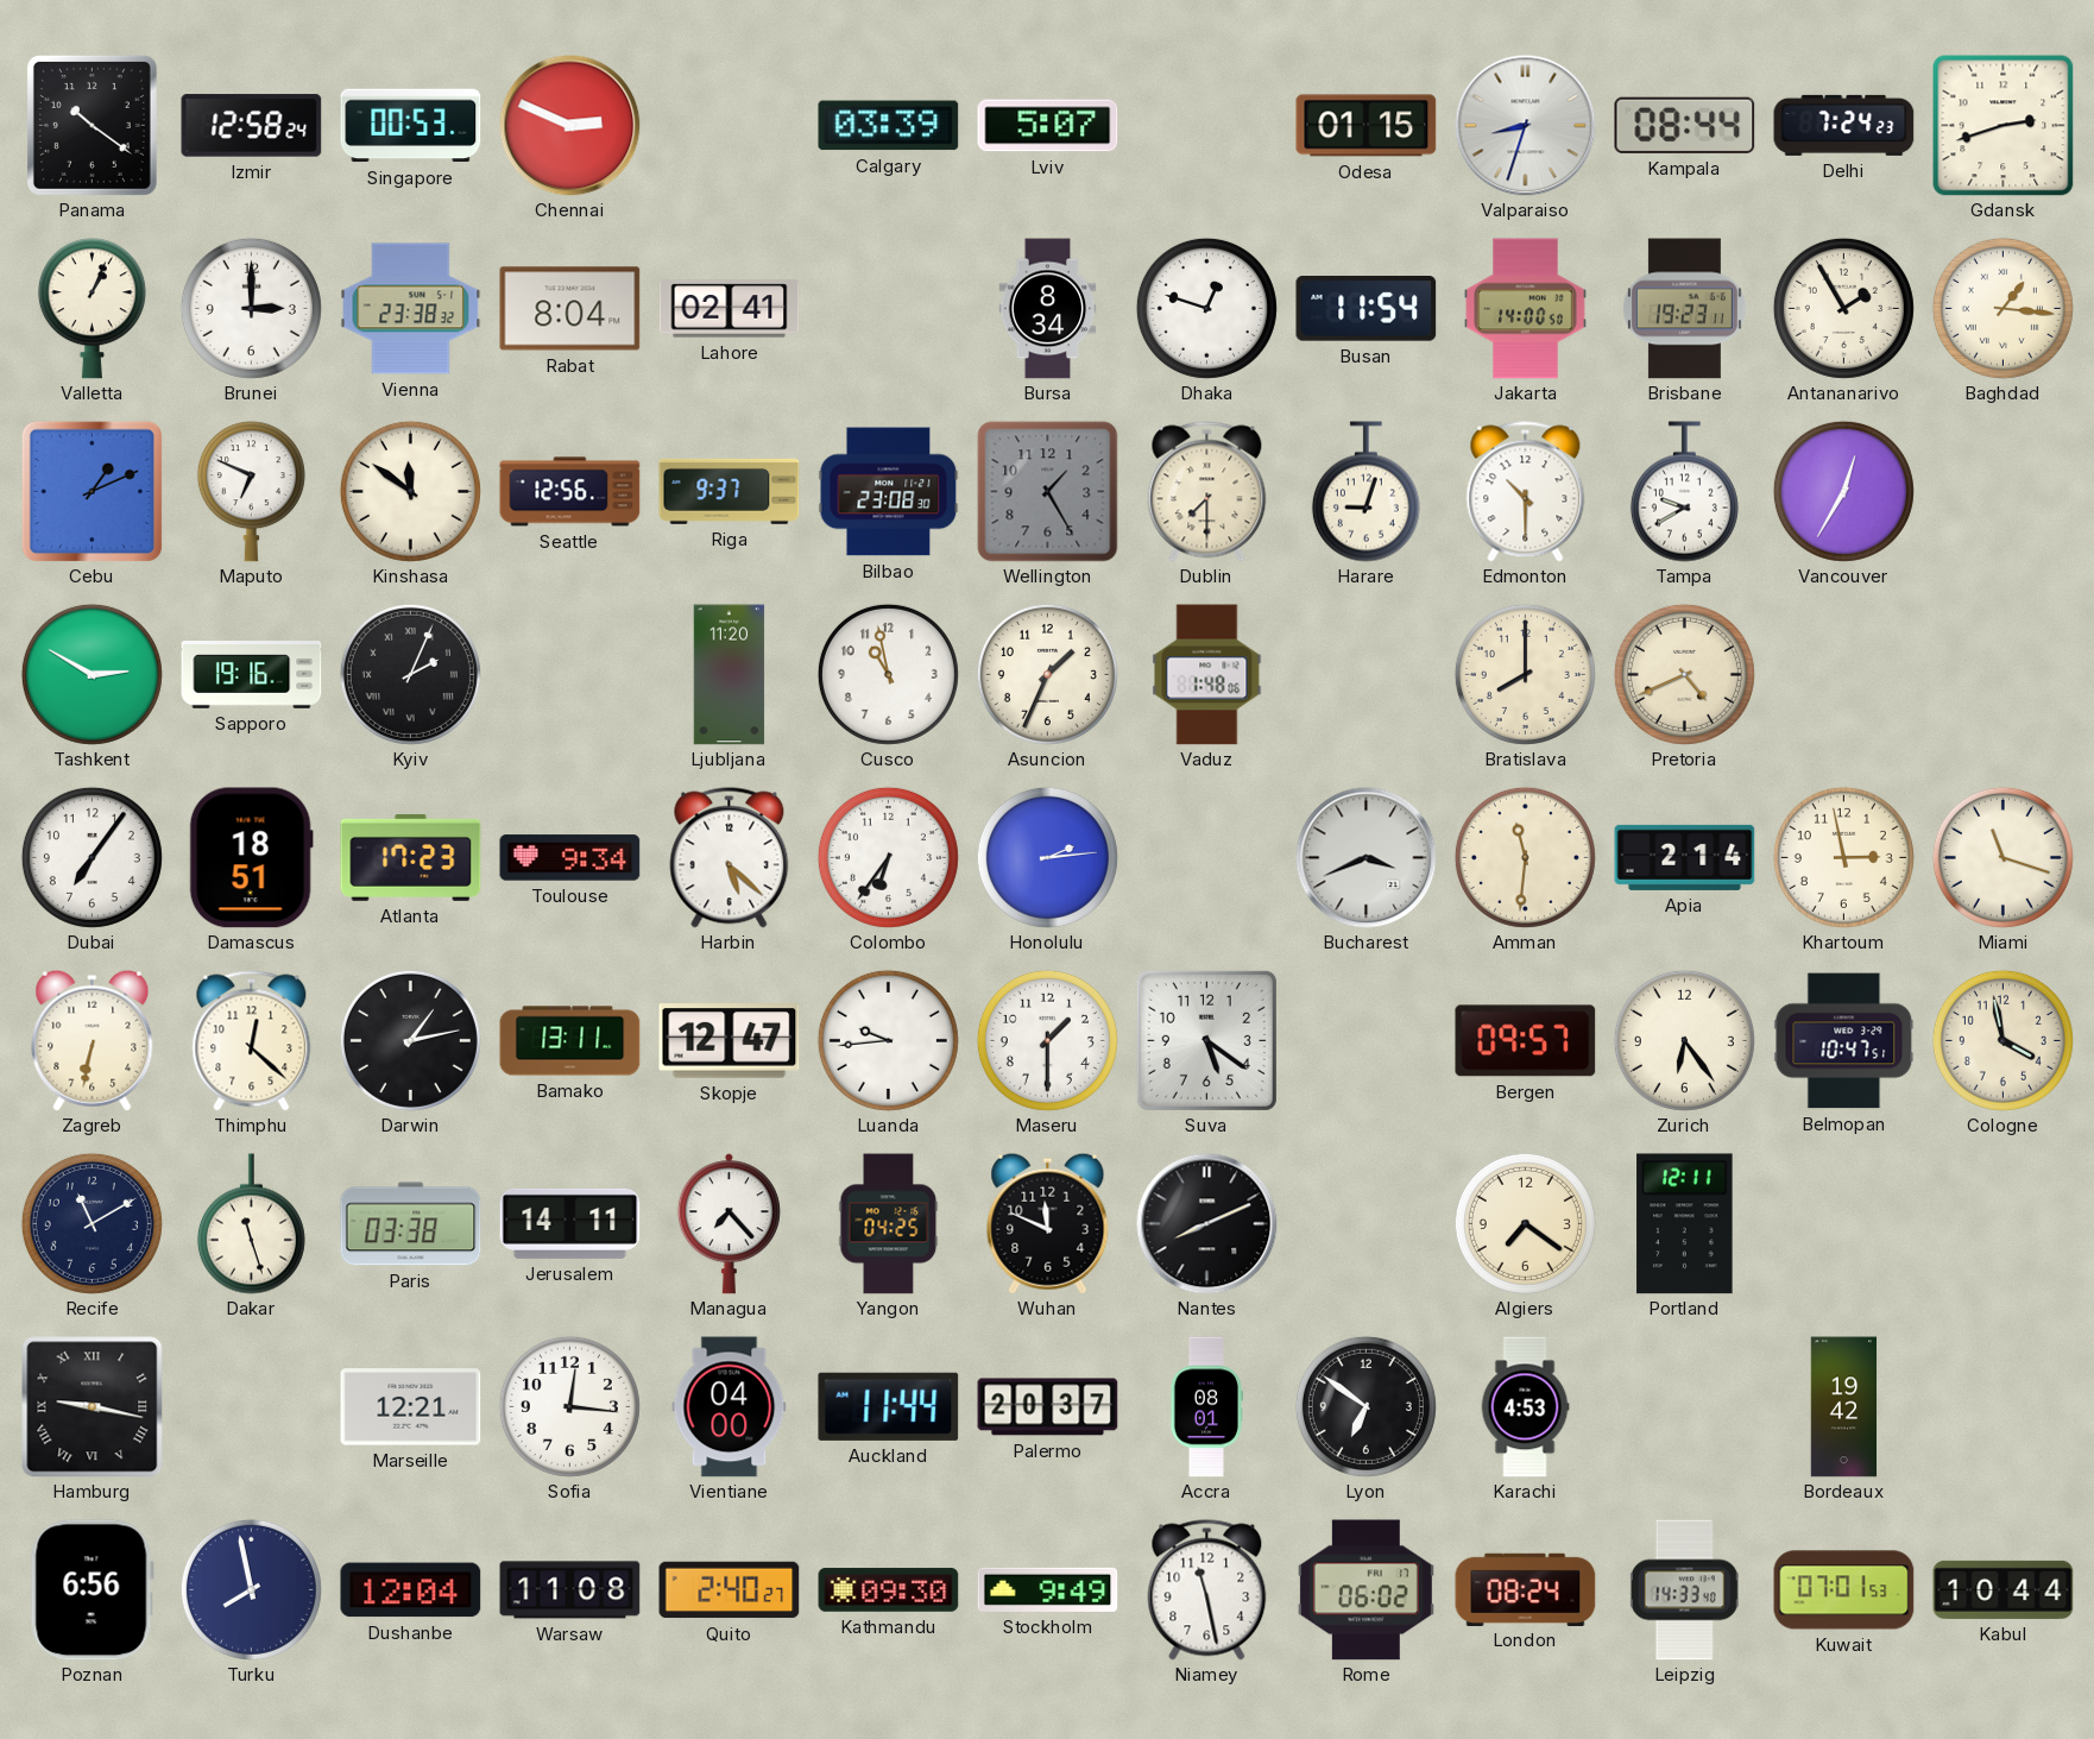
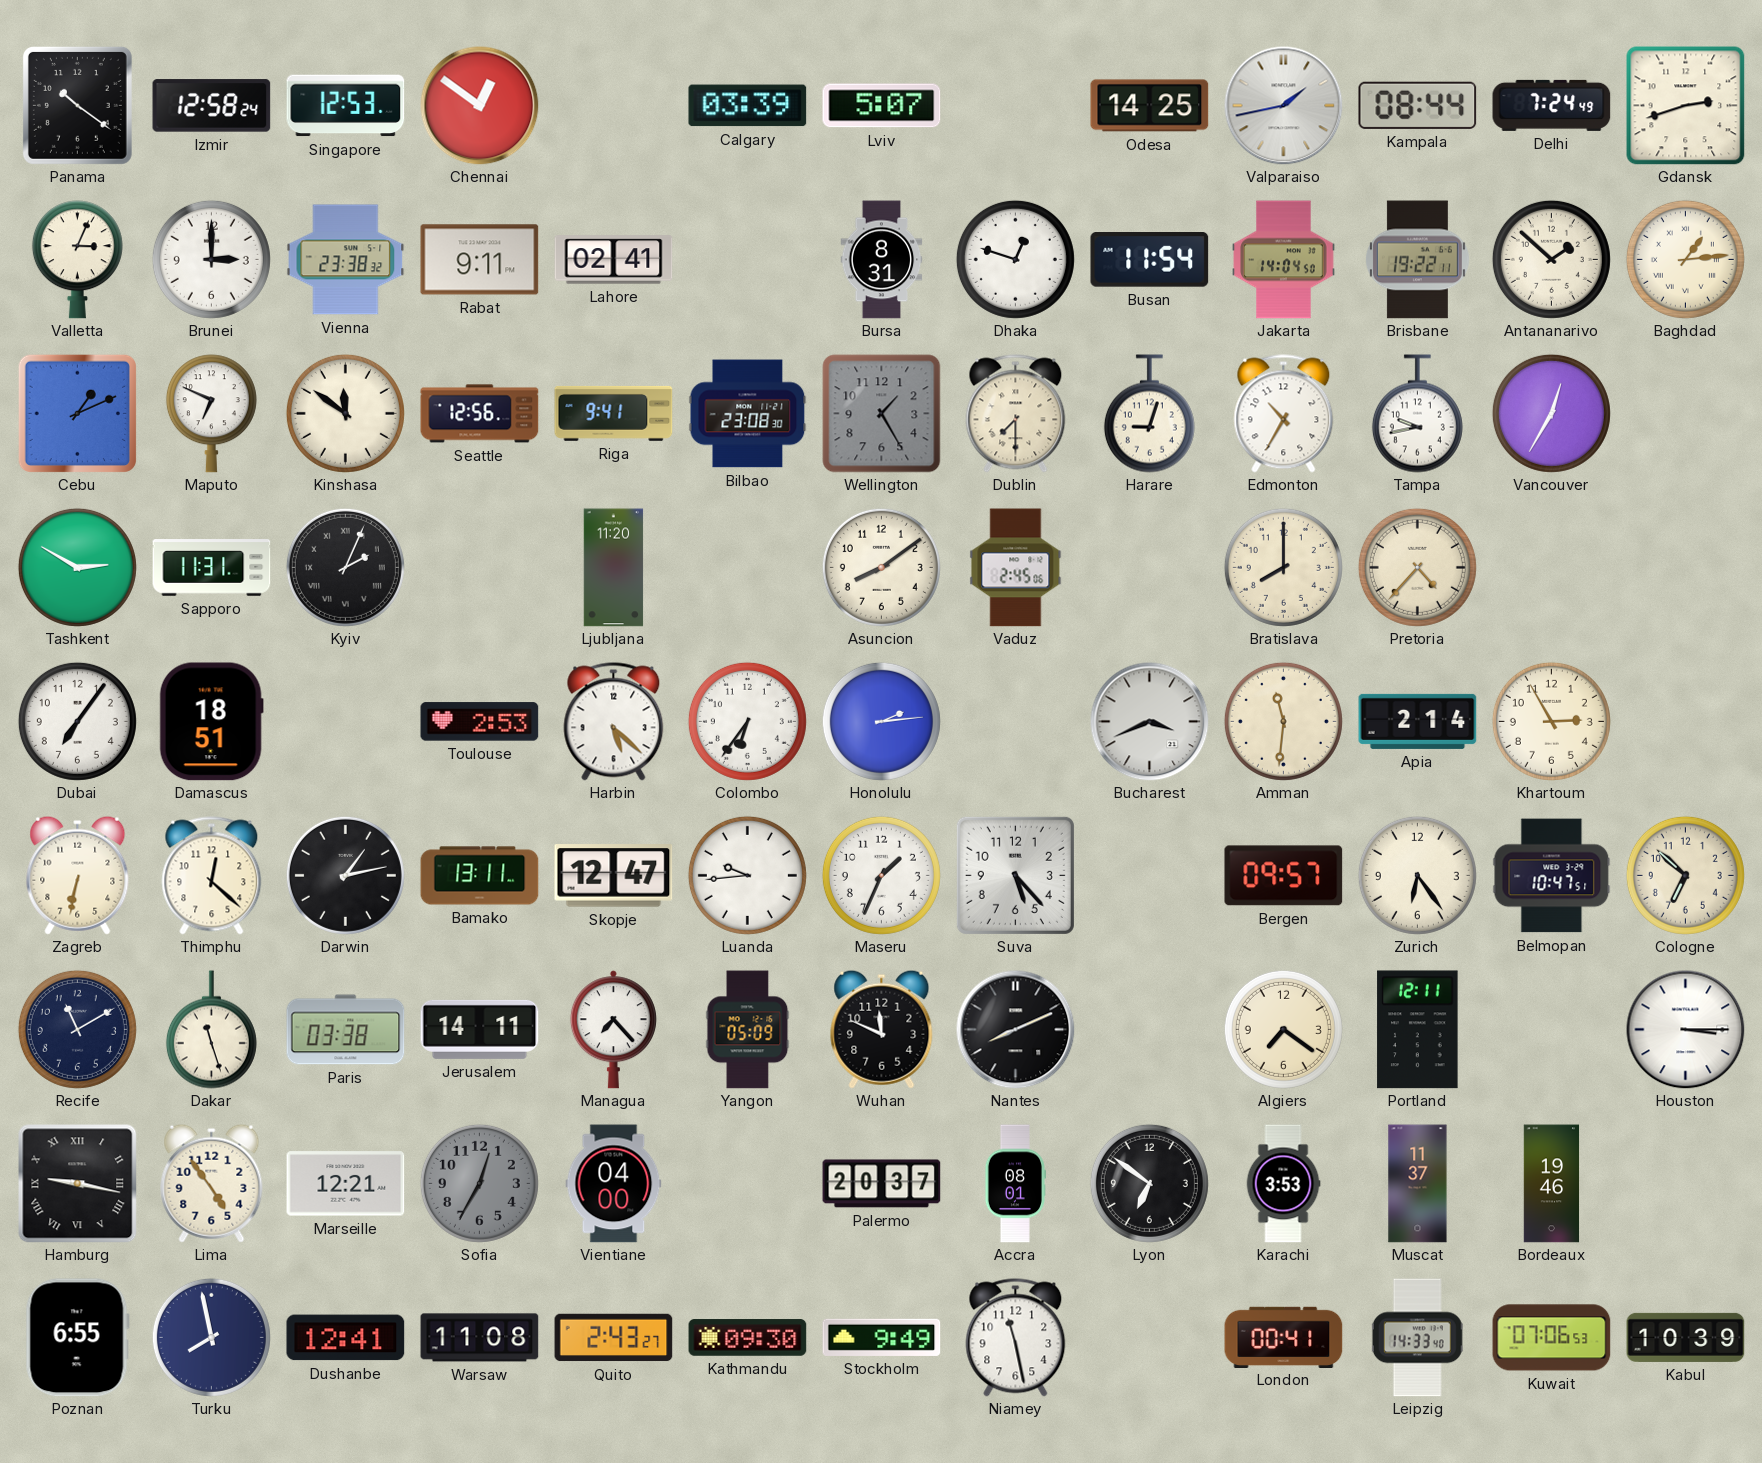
Singapore: 00:53 -> 12:53
Chennai: 2:49 -> 12:51
Odesa: 01:15 -> 14:25
Valparaiso: 8:33 -> 1:43
Delhi: 7:24:23 -> 7:24:49
Valletta: 1:04 -> 3:04
Rabat: 8:04 -> 9:11
Bursa: 8:34 -> 8:31
Jakarta: 14:00 -> 14:04
Brisbane: 19:23 -> 19:22
Antananarivo: 1:55 -> 1:52
Baghdad: 1:16 -> 1:14
Riga: 9:37 -> 9:41
Edmonton: 10:30 -> 10:35
Tampa: 9:40 -> 9:43
Sapporo: 19:16 -> 11:31
Cusco: 10:58 -> none
Asuncion: 1:34 -> 8:09
Vaduz: 1:48 -> 2:45
Pretoria: 4:41 -> 4:37
Atlanta: 17:23 -> none
Toulouse: 9:34 -> 2:53
Khartoum: 2:58 -> 2:55
Miami: 11:18 -> none
Maseru: 1:30 -> 1:34
Suva: 5:21 -> 5:23
Cologne: 3:58 -> 6:52
Yangon: 04:25 -> 05:09
Houston: none -> 3:15
Lima: none -> 4:54
Sofia: 12:16 -> 12:35
Sofia dial: white -> grey
Auckland: 11:44 -> none
Karachi: 4:53 -> 3:53
Muscat: none -> 11:37
Bordeaux: 19:42 -> 19:46
Poznan: 6:56 -> 6:55
Dushanbe: 12:04 -> 12:41
Quito: 2:40 -> 2:43
Rome: 06:02 -> none
London: 08:24 -> 00:41
Kuwait: 07:01 -> 07:06
Kabul: 10:44 -> 10:39
